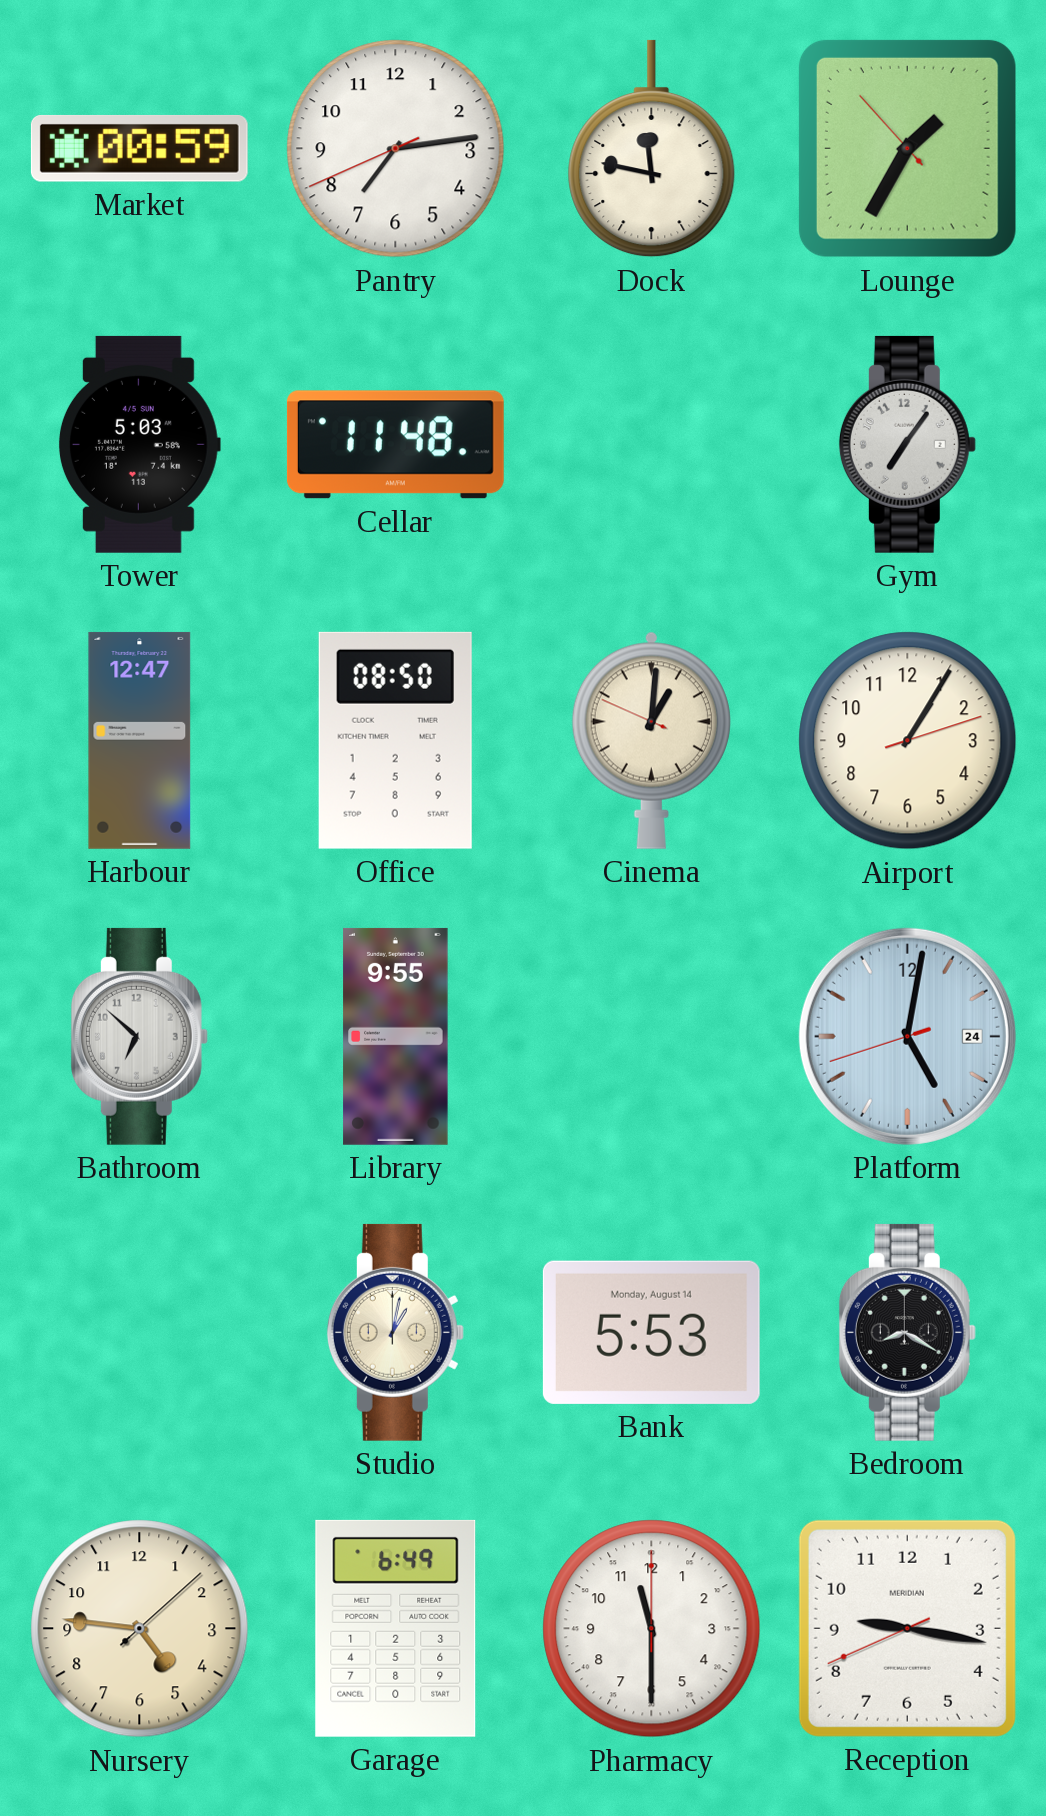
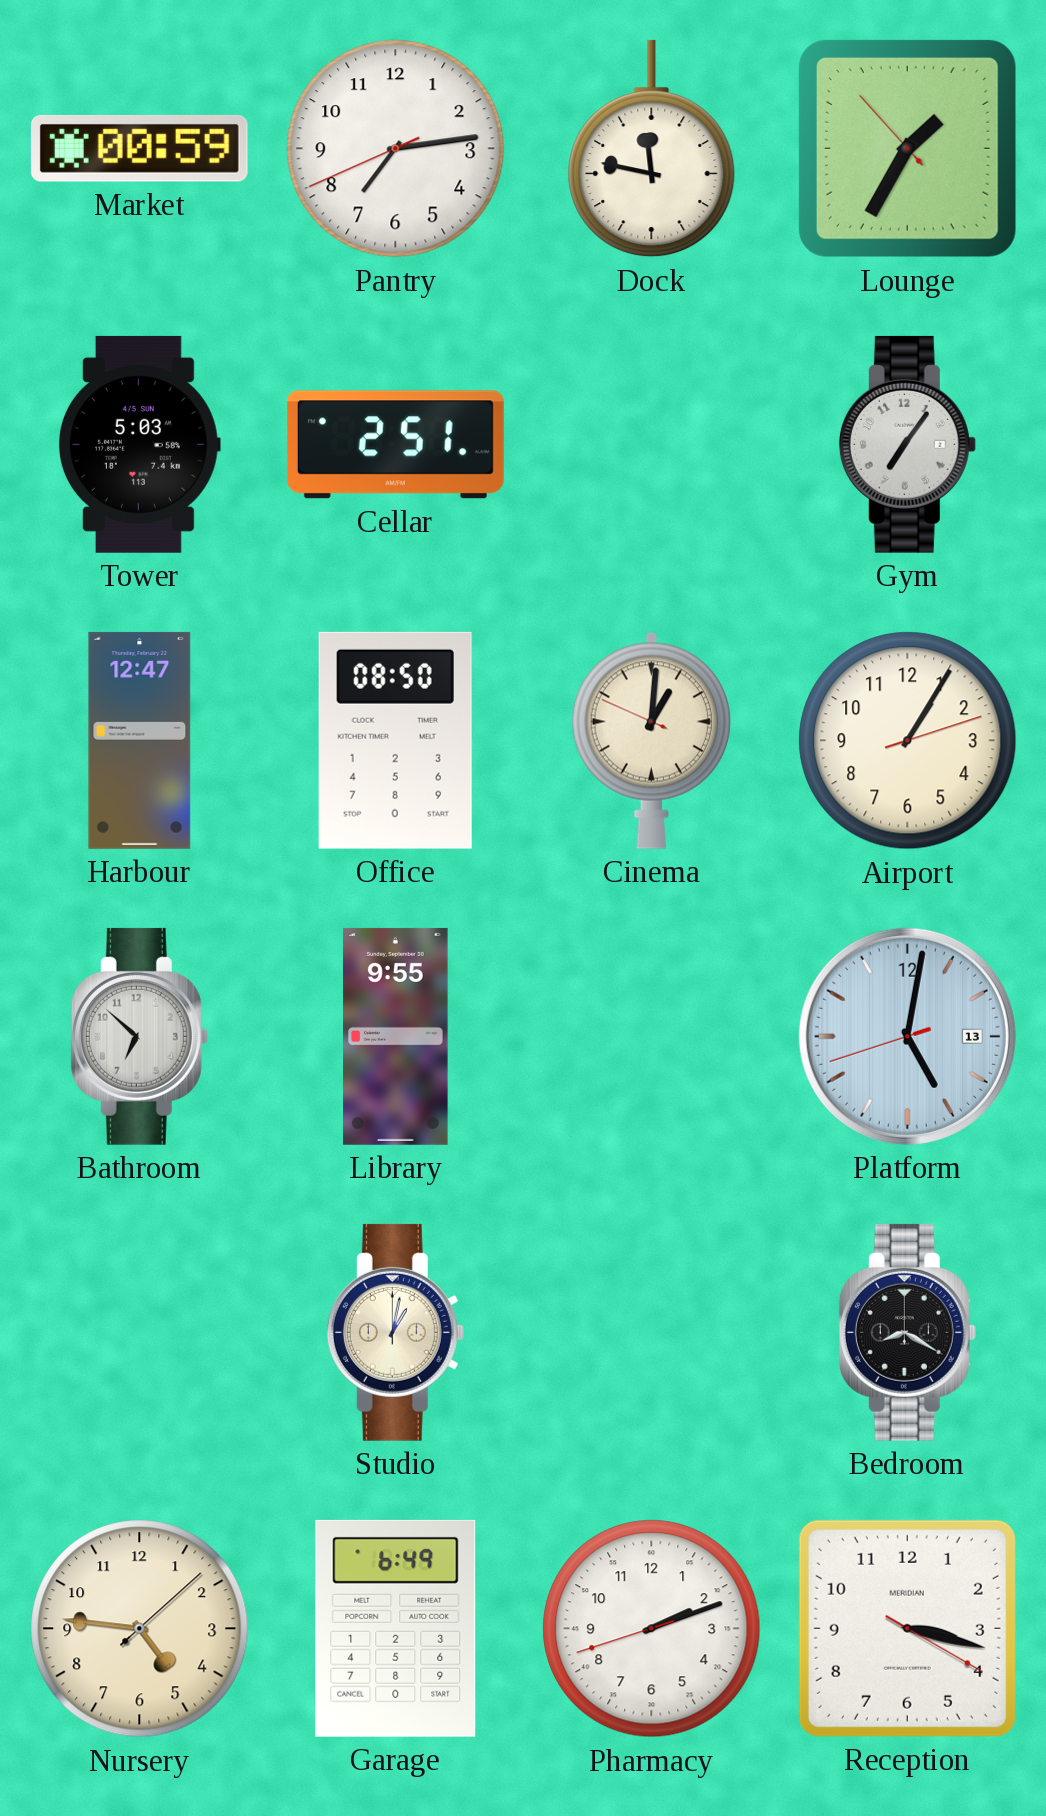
Cellar: 11:48 -> 2:51
Platform date: 24 -> 13
Bank: 5:53 -> none
Pharmacy: 11:30 -> 2:11
Reception: 9:16 -> 3:17
